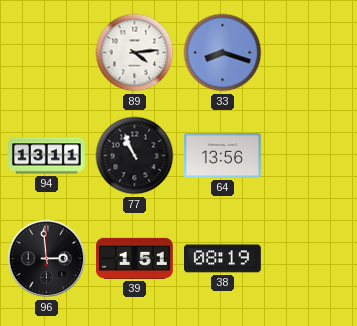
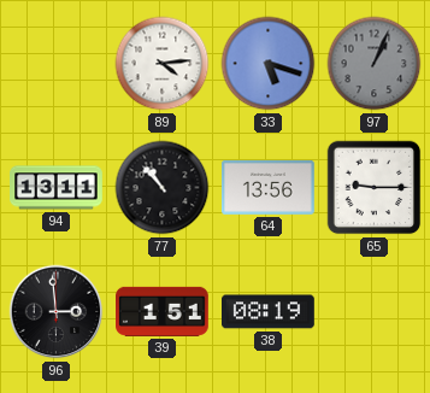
33: 8:18 -> 5:18
97: none -> 1:04
77: 10:56 -> 10:53
65: none -> 9:15
